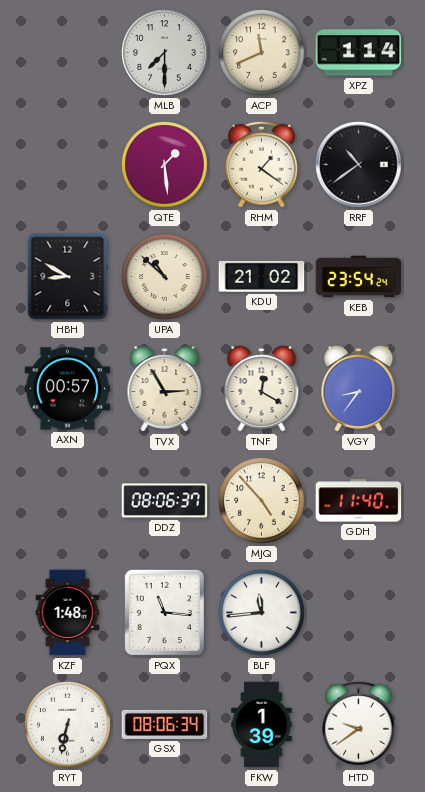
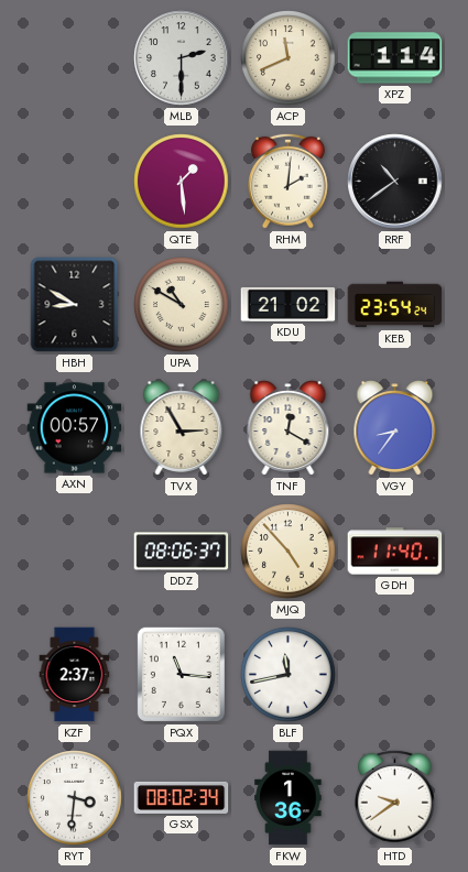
MLB: 7:30 -> 2:30
RHM: 1:21 -> 2:01
UPA: 10:52 -> 10:50
KZF: 1:48 -> 2:37
BLF: 11:44 -> 11:43
RYT: 6:32 -> 3:31
GSX: 08:06 -> 08:02
FKW: 1:39 -> 1:36
